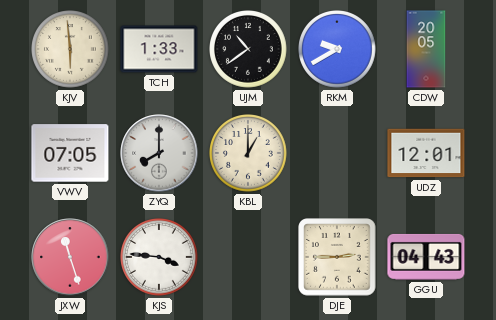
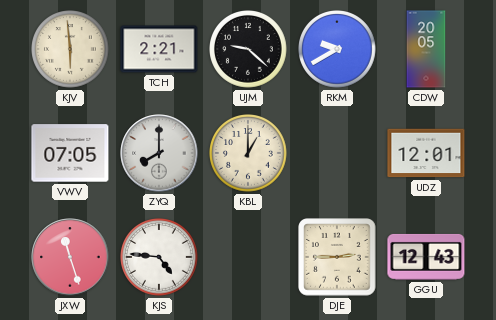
TCH: 1:33 -> 2:21
UJM: 10:39 -> 9:22
KJS: 3:46 -> 4:46
GGU: 04:43 -> 12:43
